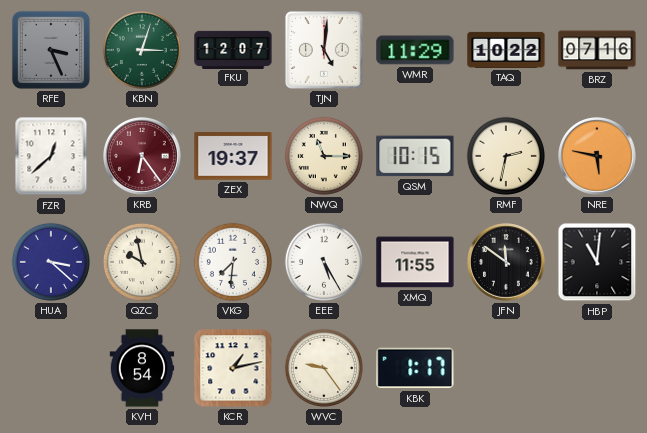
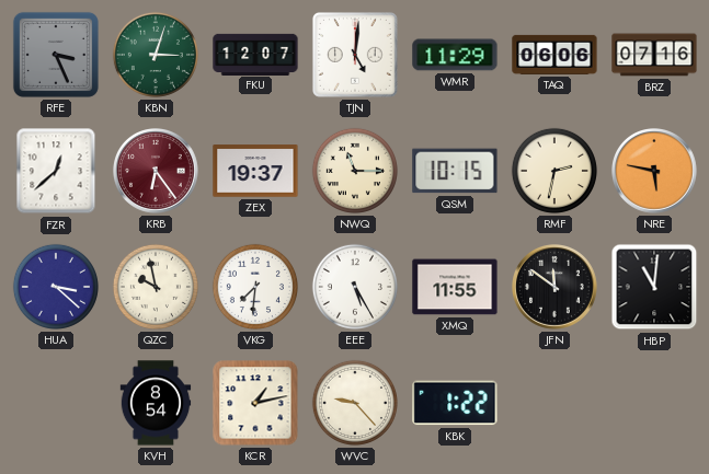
TAQ: 10:22 -> 06:06
WVC: 9:24 -> 9:23
KBK: 1:17 -> 1:22
